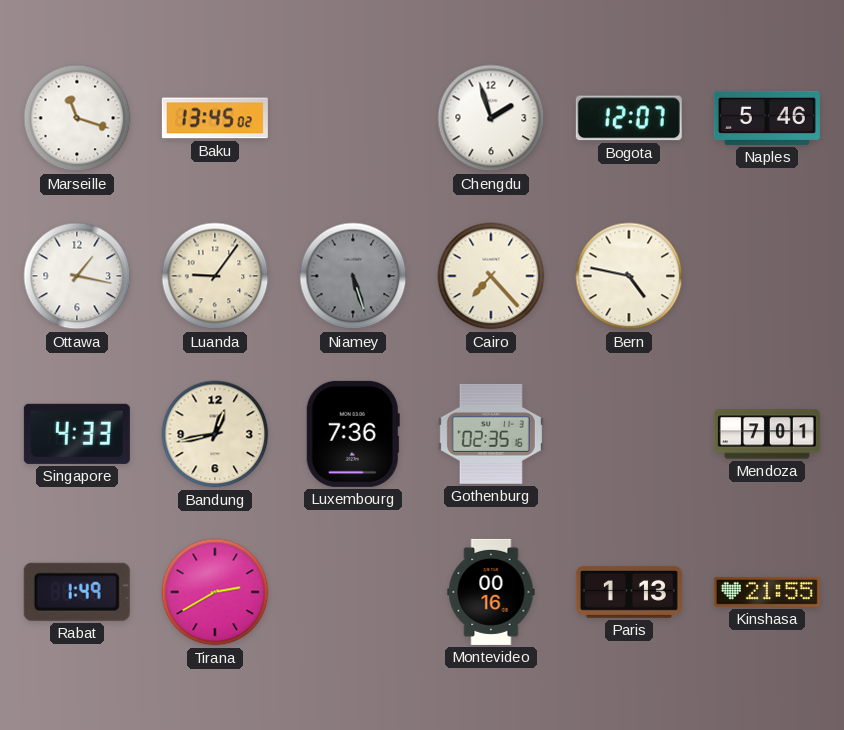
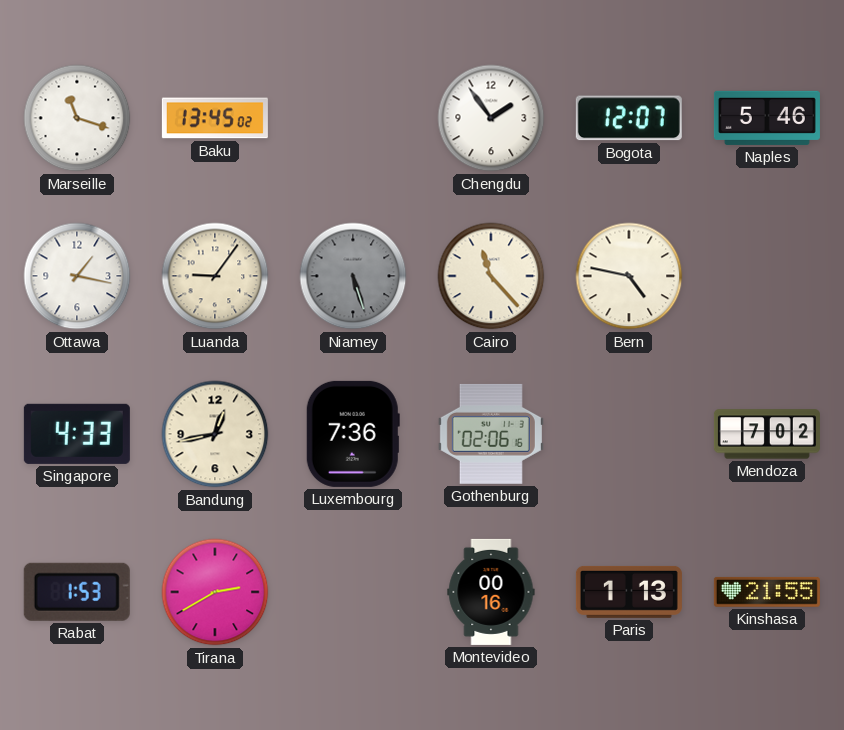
Chengdu: 1:57 -> 1:54
Cairo: 7:23 -> 11:23
Gothenburg: 02:35 -> 02:06
Mendoza: 7:01 -> 7:02
Rabat: 1:49 -> 1:53
